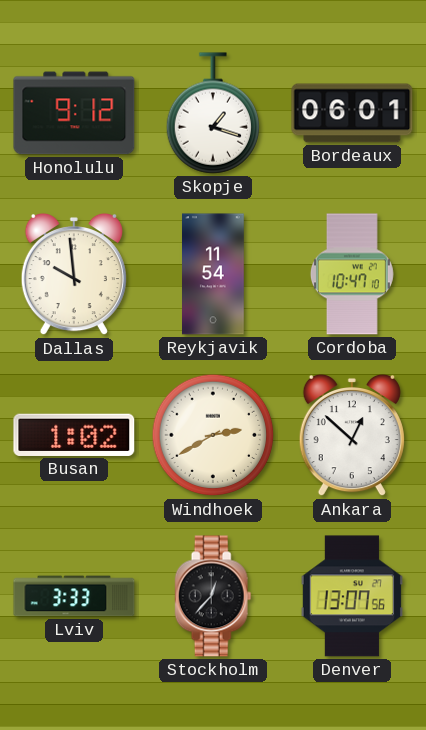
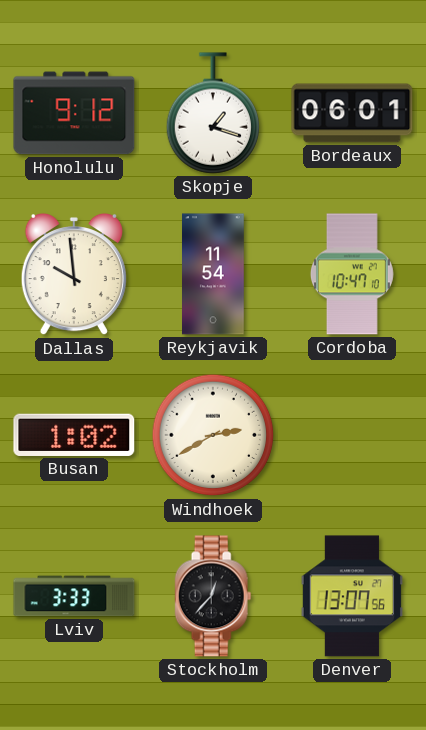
Ankara: 12:52 -> none
